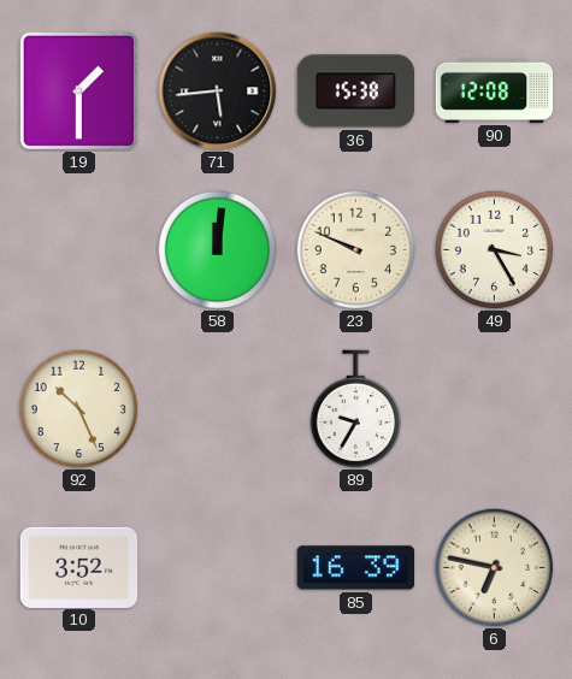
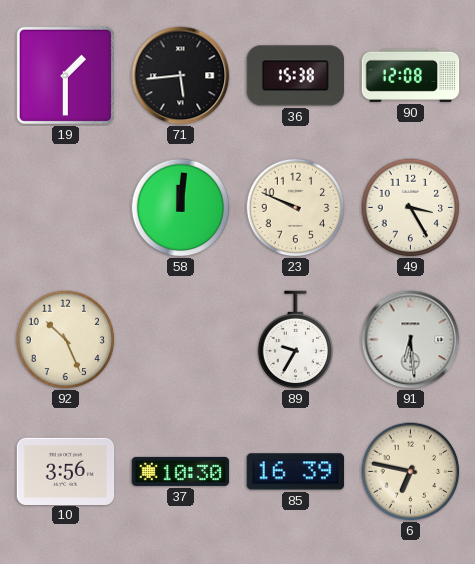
91: none -> 6:29
10: 3:52 -> 3:56
37: none -> 10:30
